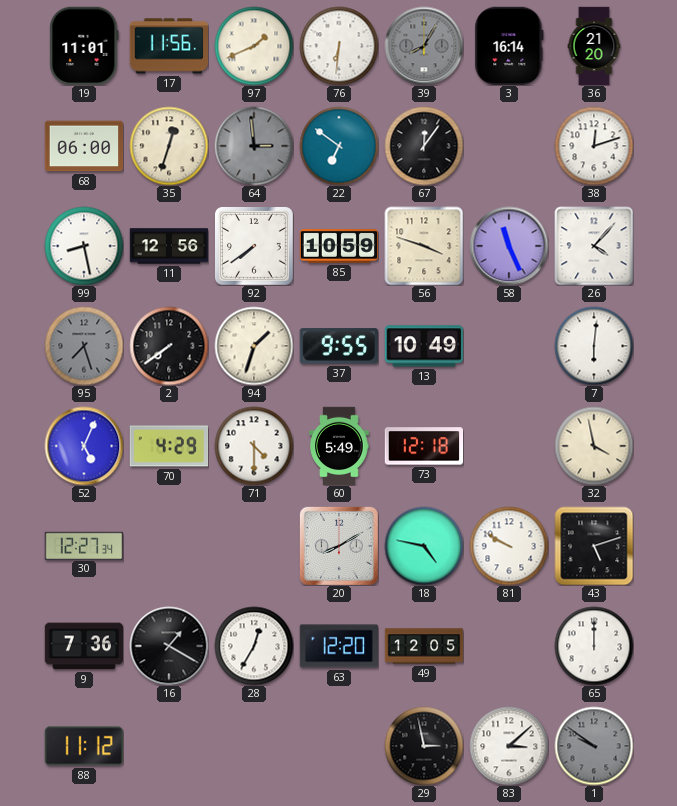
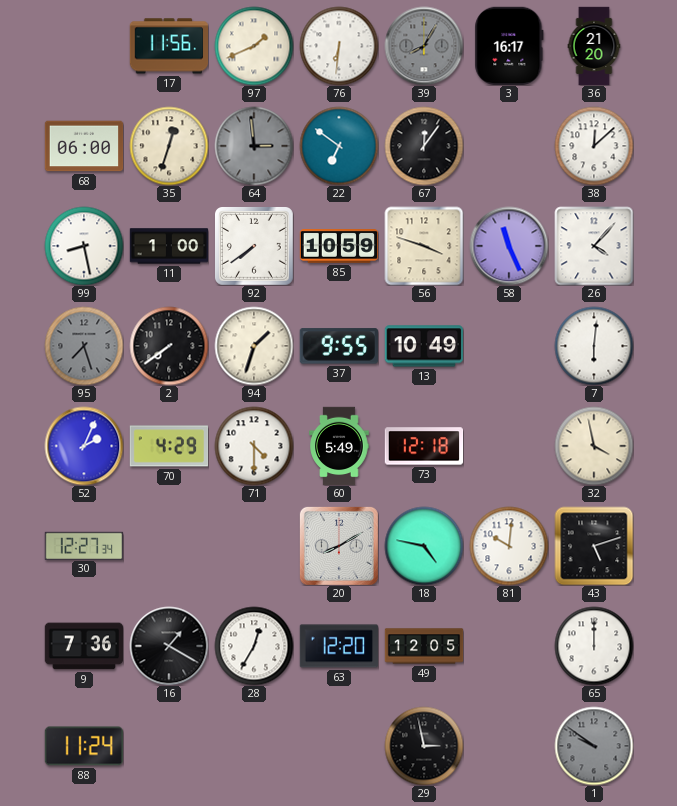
19: 11:01 -> none
3: 16:14 -> 16:17
38: 12:12 -> 12:08
11: 12:56 -> 1:00
52: 5:04 -> 2:04
81: 9:50 -> 10:01
88: 11:12 -> 11:24
83: 3:08 -> none
